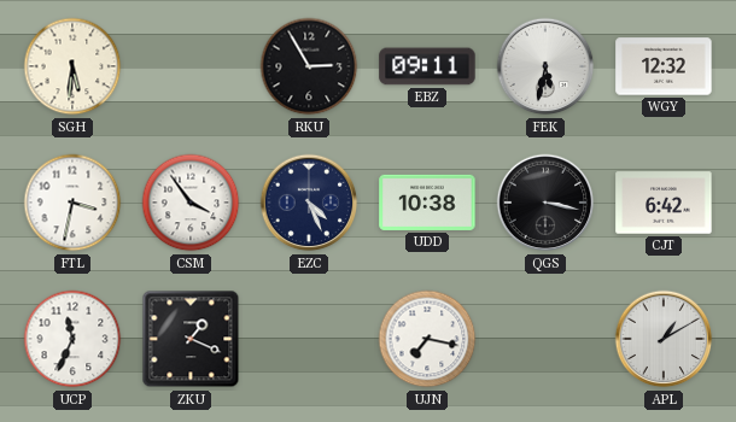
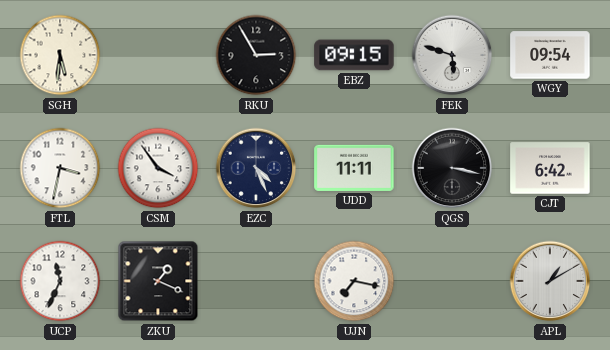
EBZ: 09:11 -> 09:15
FEK: 5:32 -> 5:48
WGY: 12:32 -> 09:54
UDD: 10:38 -> 11:11
